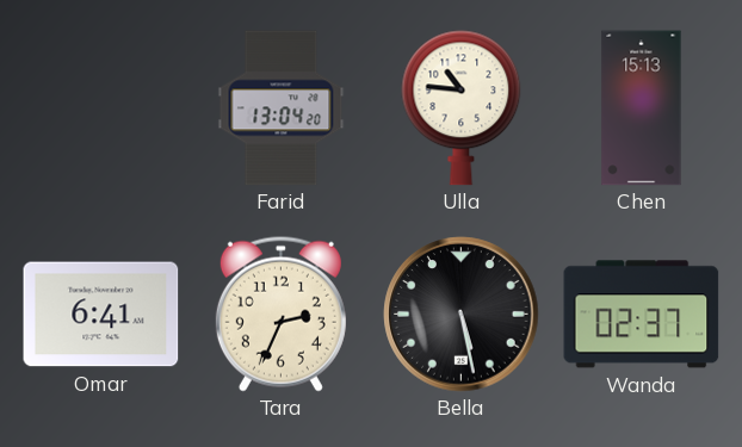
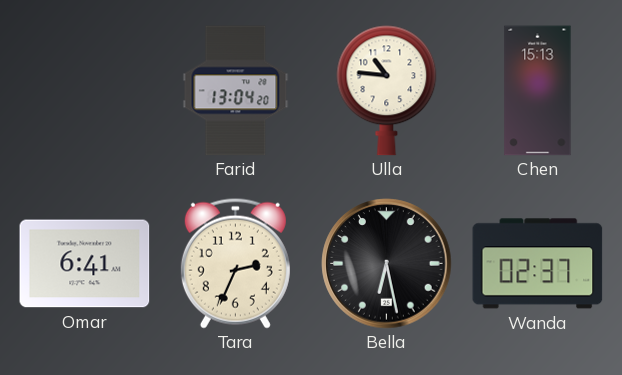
Bella: 5:28 -> 6:28
